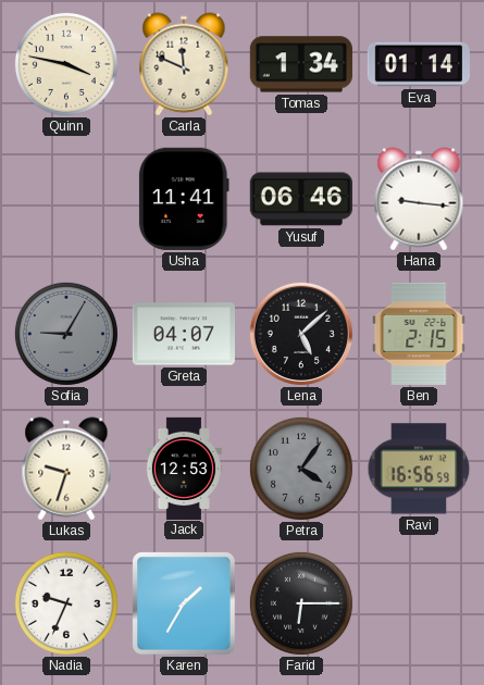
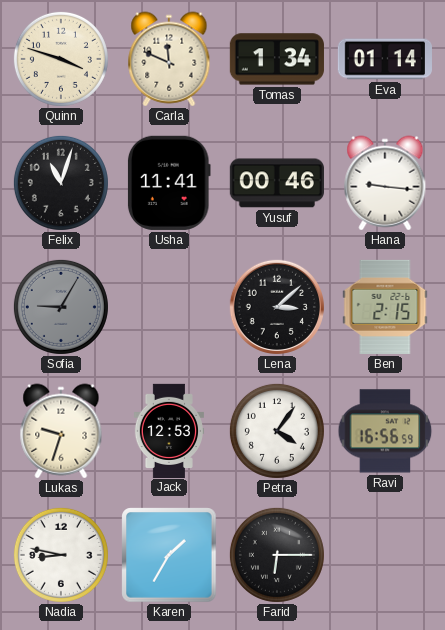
Quinn: 3:47 -> 3:48
Felix: none -> 11:03
Yusuf: 06:46 -> 00:46
Greta: 04:07 -> none
Lena: 5:08 -> 3:08
Petra dial: grey -> white
Nadia: 9:34 -> 8:47
